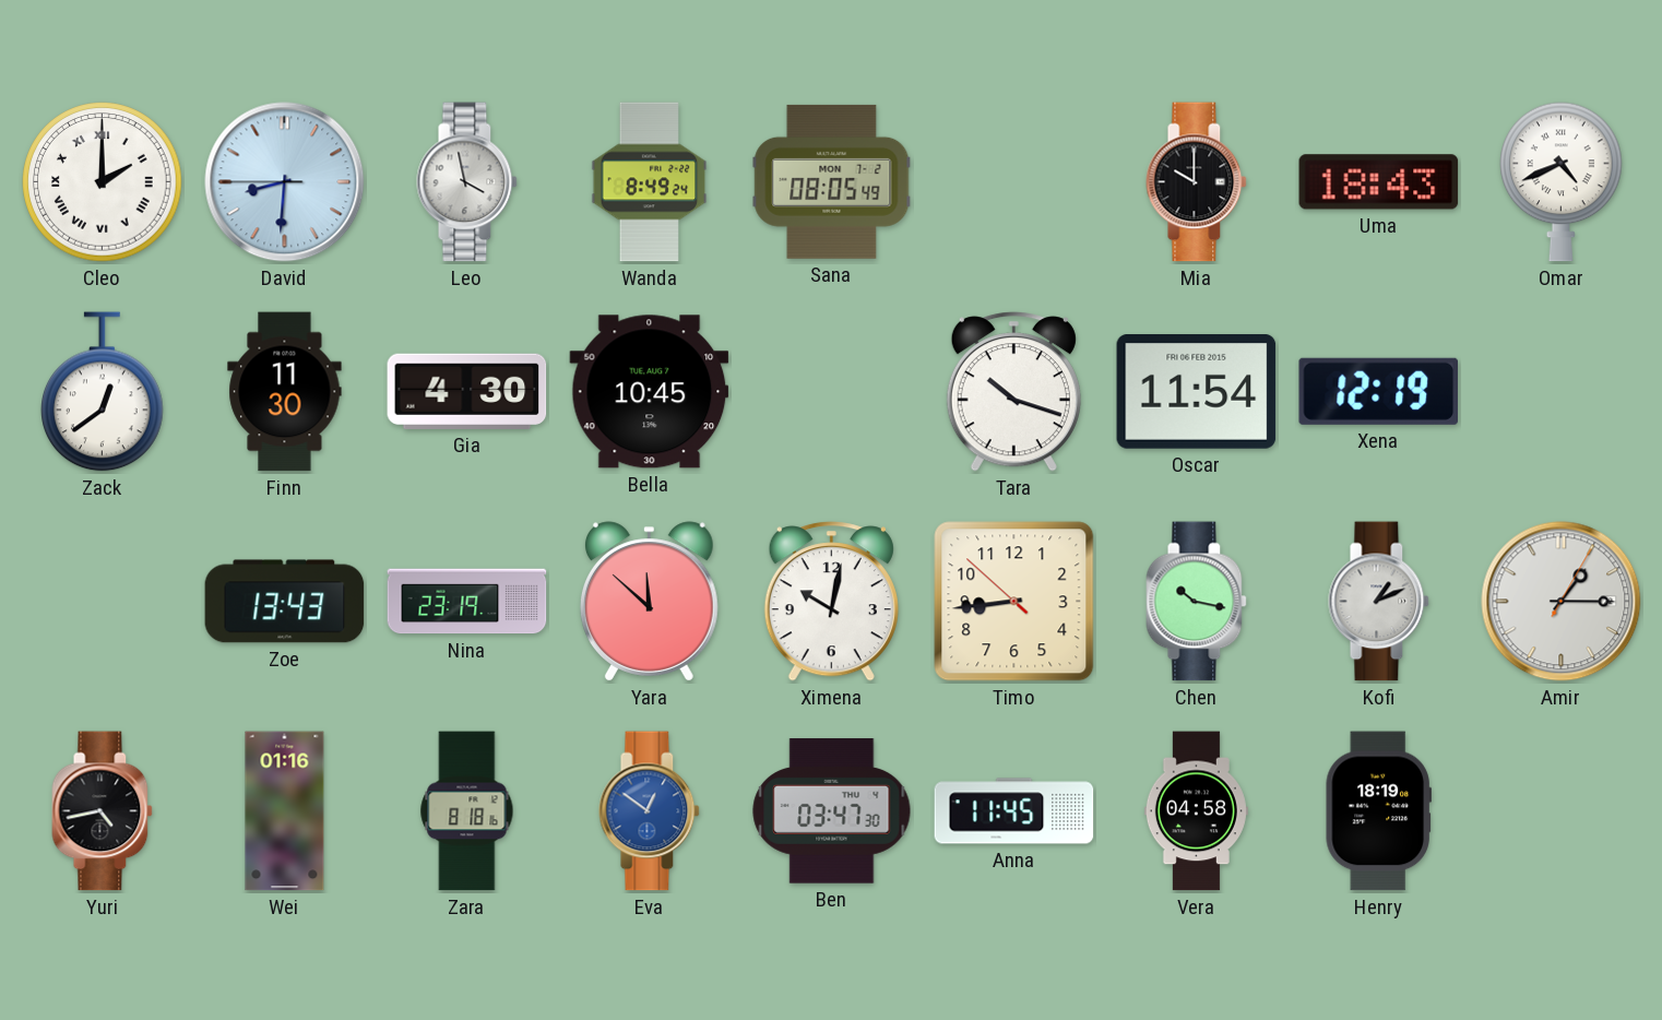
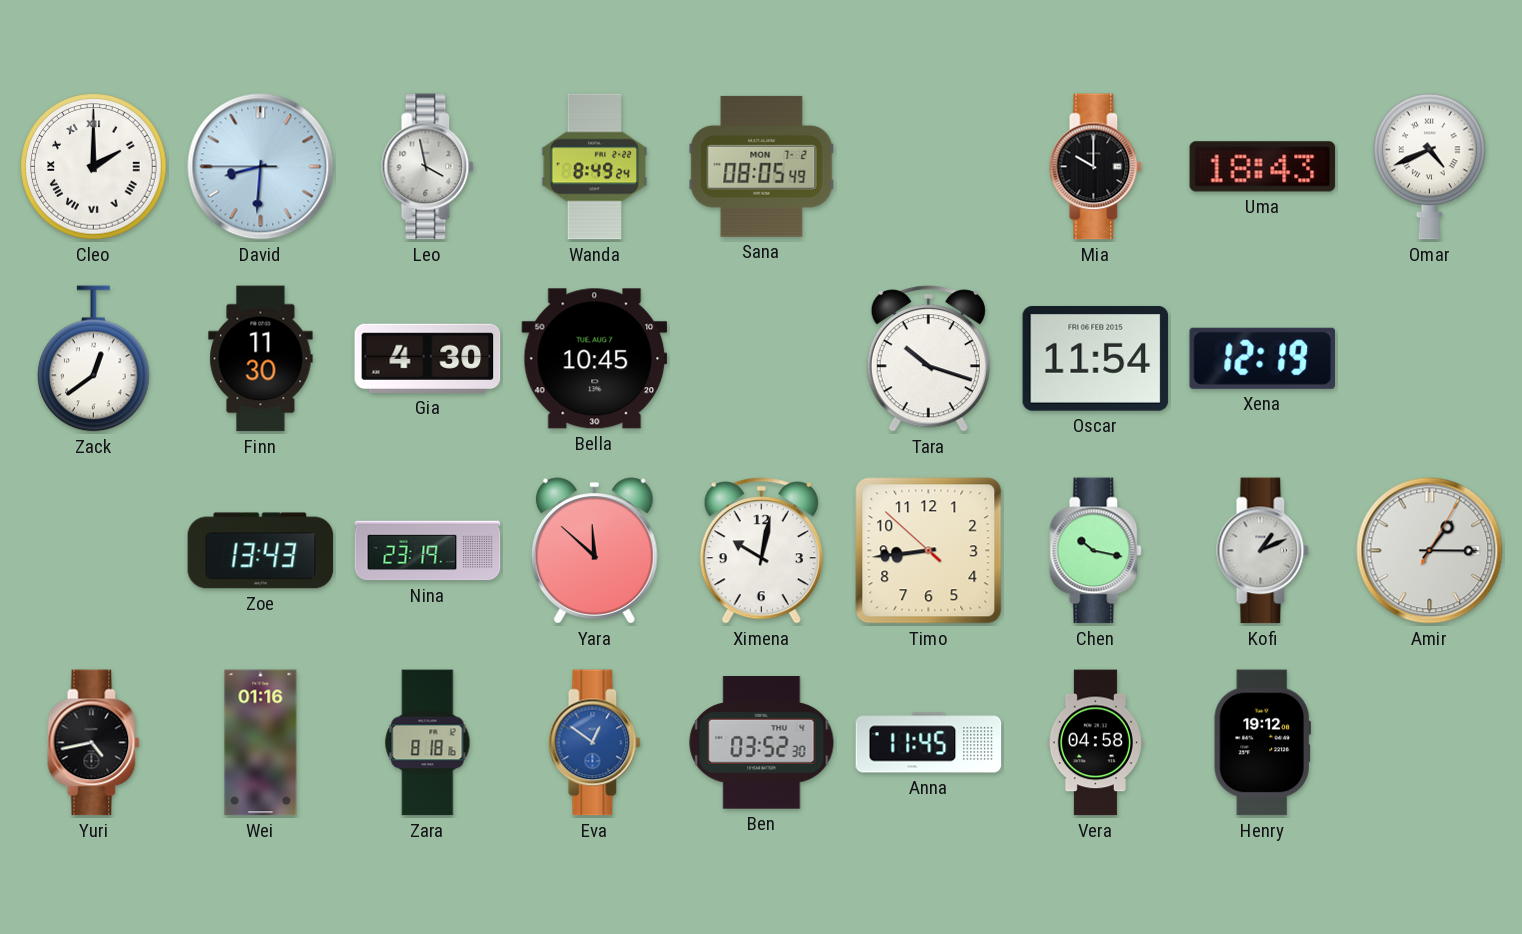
Ben: 03:47 -> 03:52
Henry: 18:19 -> 19:12
